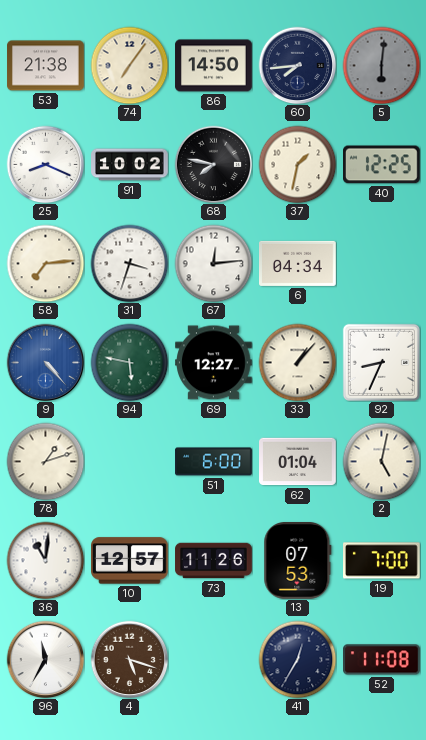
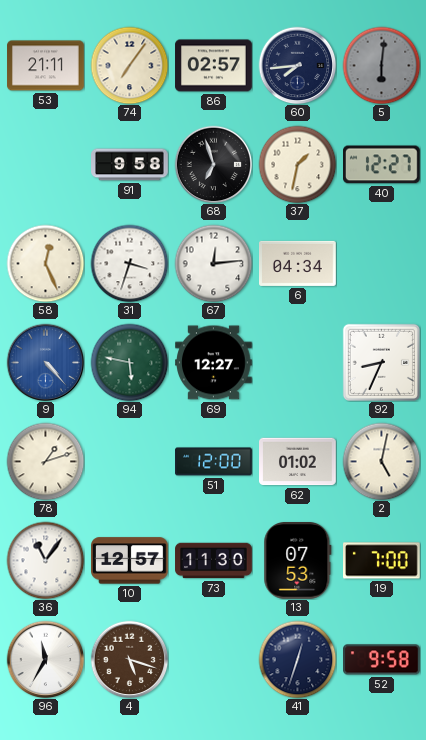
53: 21:38 -> 21:11
86: 14:50 -> 02:57
25: 8:19 -> none
91: 10:02 -> 9:58
68: 7:47 -> 6:57
40: 12:25 -> 12:27
58: 7:14 -> 12:26
33: 1:07 -> none
51: 6:00 -> 12:00
62: 01:04 -> 01:02
36: 11:01 -> 11:06
73: 11:26 -> 11:30
41: 12:35 -> 12:33
52: 11:08 -> 9:58
